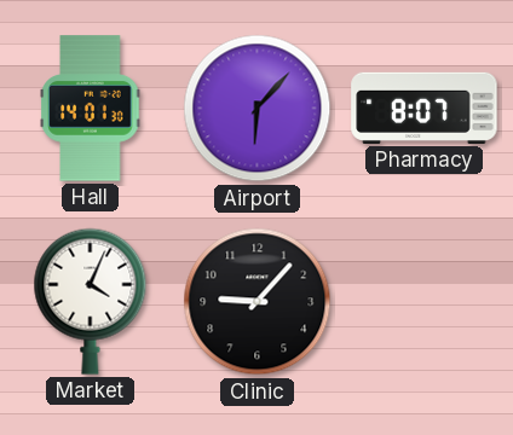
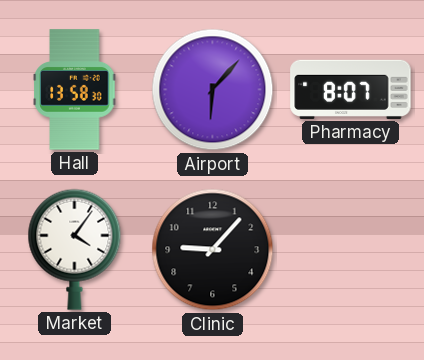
Hall: 14:01 -> 13:58
Market: 4:04 -> 4:06
